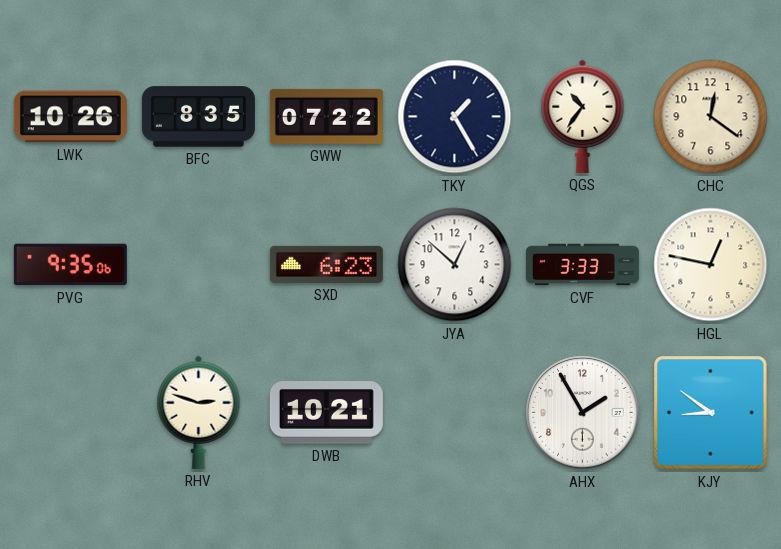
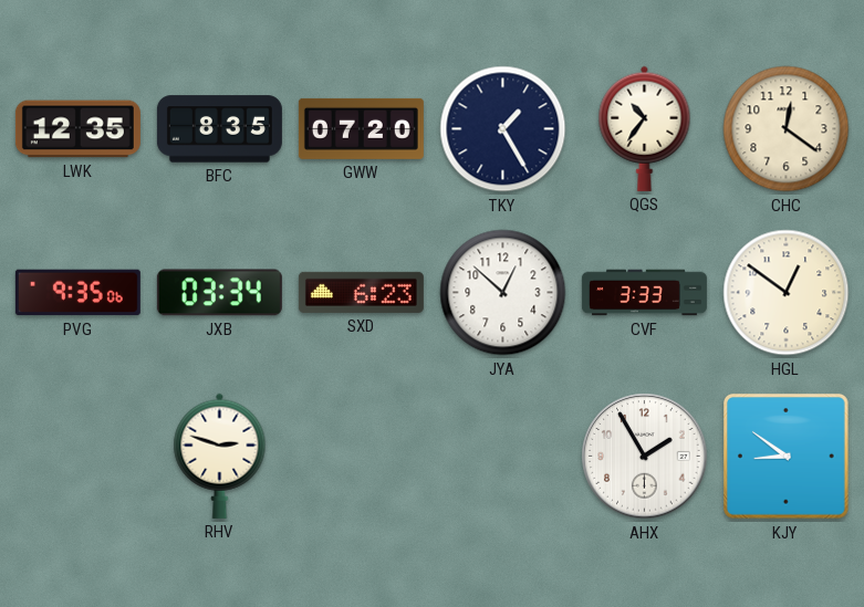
LWK: 10:26 -> 12:35
GWW: 07:22 -> 07:20
JXB: none -> 03:34
HGL: 12:47 -> 12:51
DWB: 10:21 -> none
